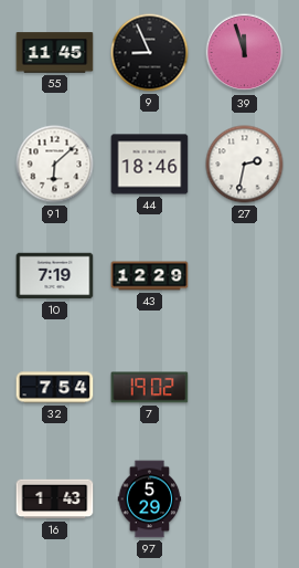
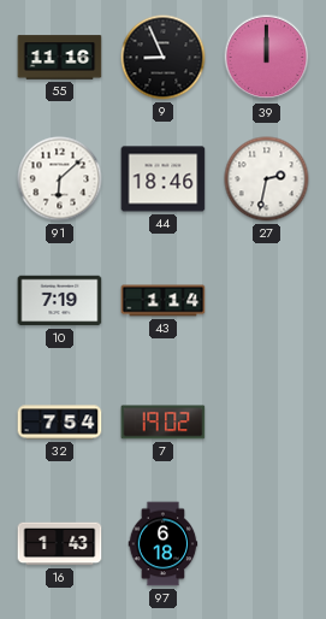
55: 11:45 -> 11:16
39: 11:57 -> 12:00
43: 12:29 -> 1:14
97: 5:29 -> 6:18
